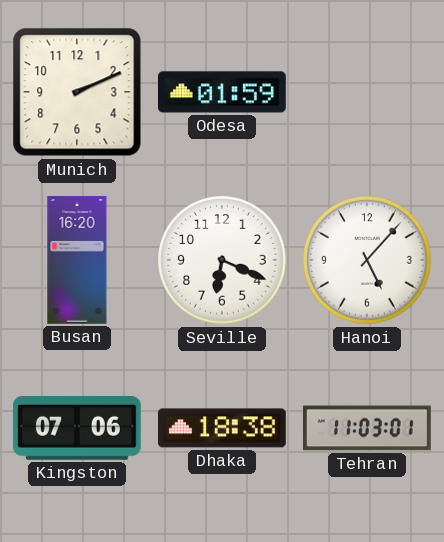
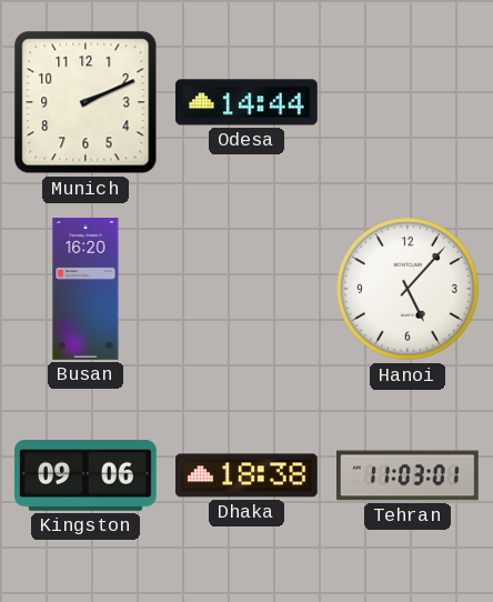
Odesa: 01:59 -> 14:44
Seville: 6:19 -> none
Kingston: 07:06 -> 09:06
